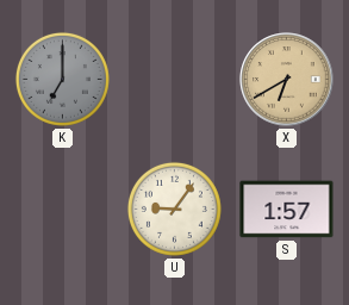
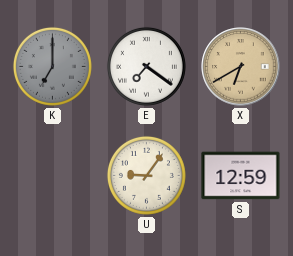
E: none -> 7:21
S: 1:57 -> 12:59
